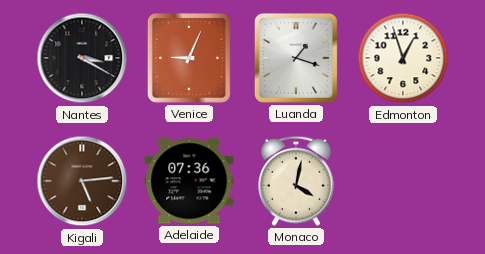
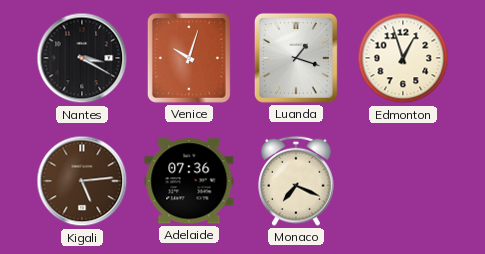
Venice: 9:04 -> 10:03
Monaco: 4:02 -> 7:19
